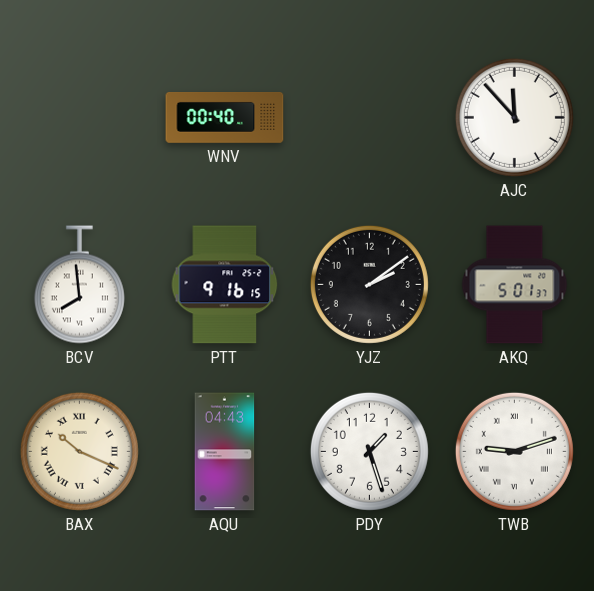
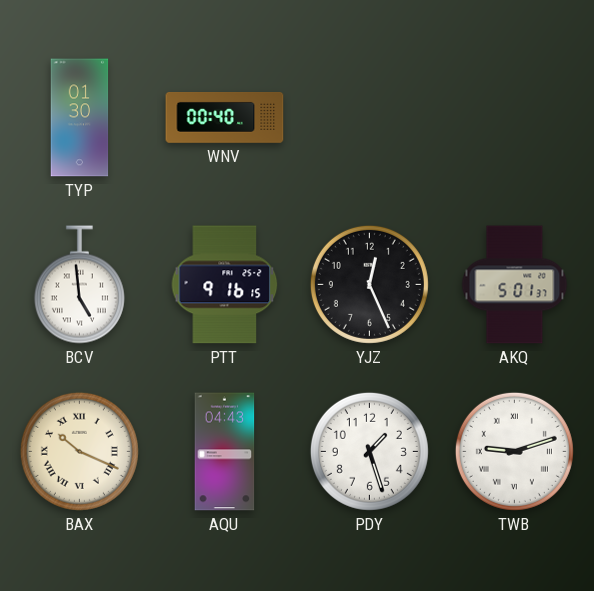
TYP: none -> 01:30
AJC: 11:53 -> none
BCV: 7:59 -> 4:59
YJZ: 2:09 -> 12:26
